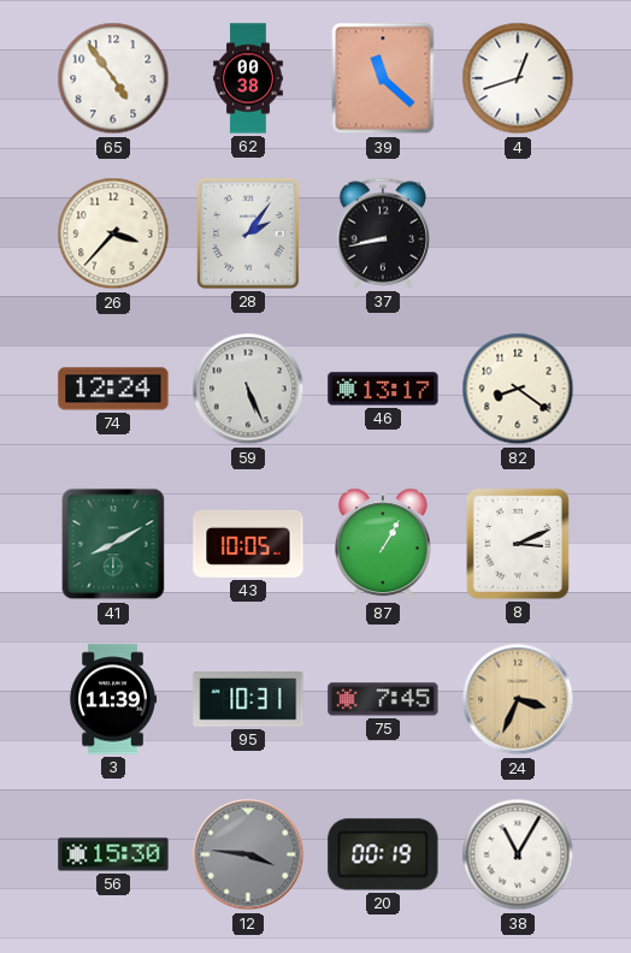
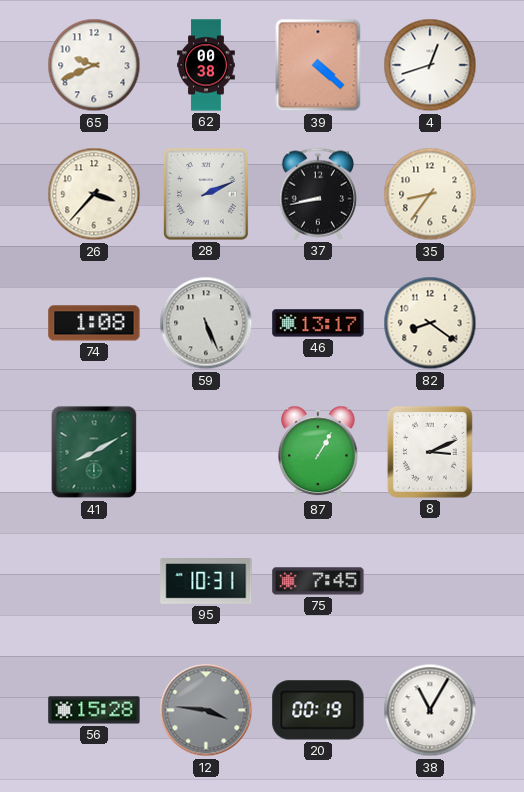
65: 4:54 -> 9:41
39: 11:22 -> 4:22
28: 2:06 -> 2:11
35: none -> 8:36
74: 12:24 -> 1:08
43: 10:05 -> none
3: 11:39 -> none
24: 3:34 -> none
56: 15:30 -> 15:28
